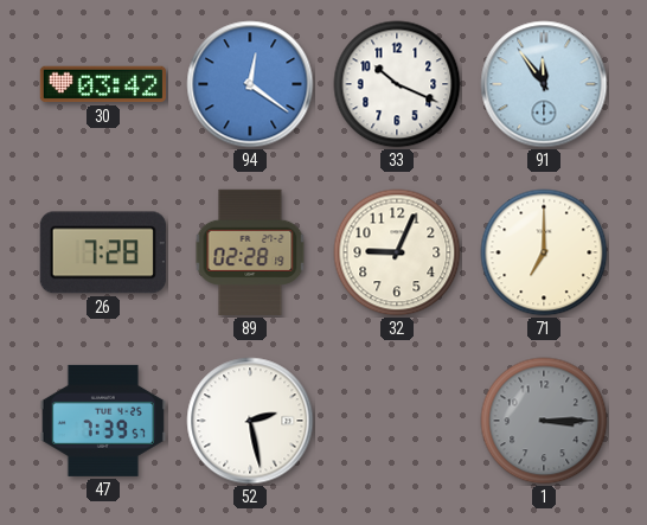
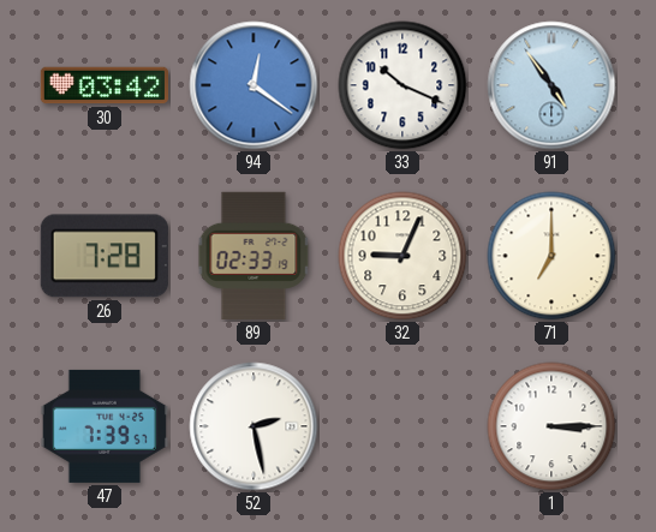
91: 11:54 -> 4:54
89: 02:28 -> 02:33
1 dial: grey -> white
